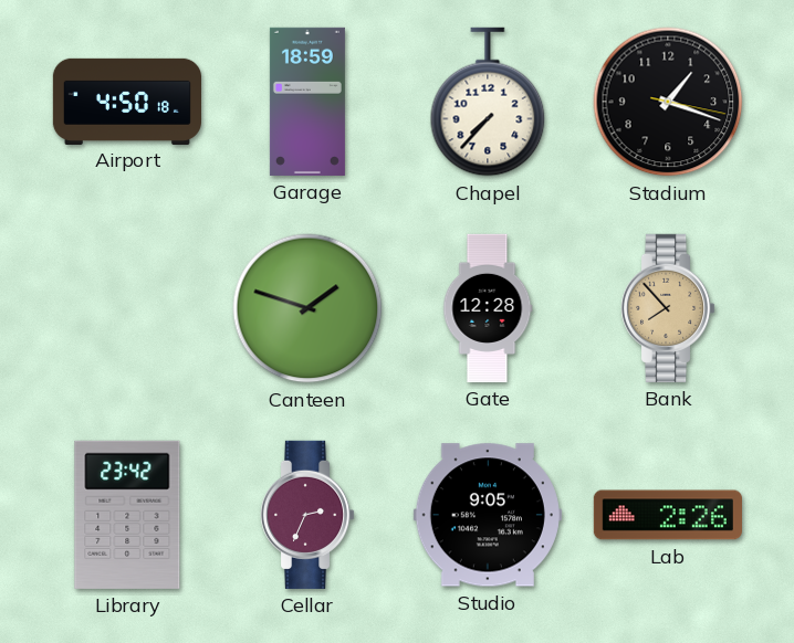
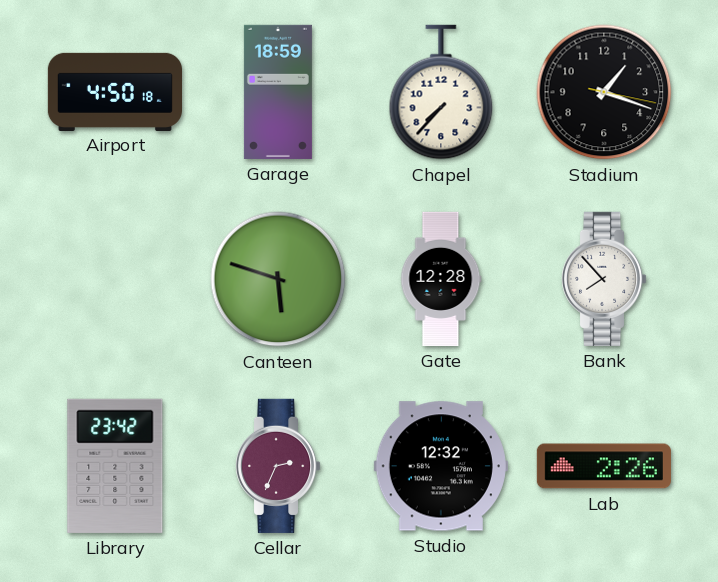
Canteen: 1:48 -> 5:48
Bank dial: champagne -> white
Studio: 9:05 -> 12:32
